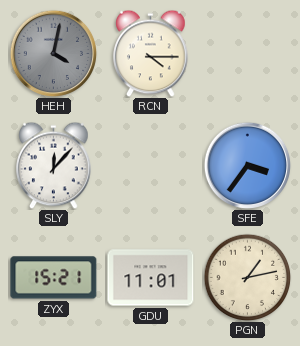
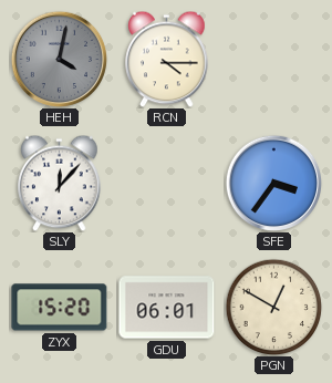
ZYX: 15:21 -> 15:20
GDU: 11:01 -> 06:01
PGN: 1:13 -> 12:50
